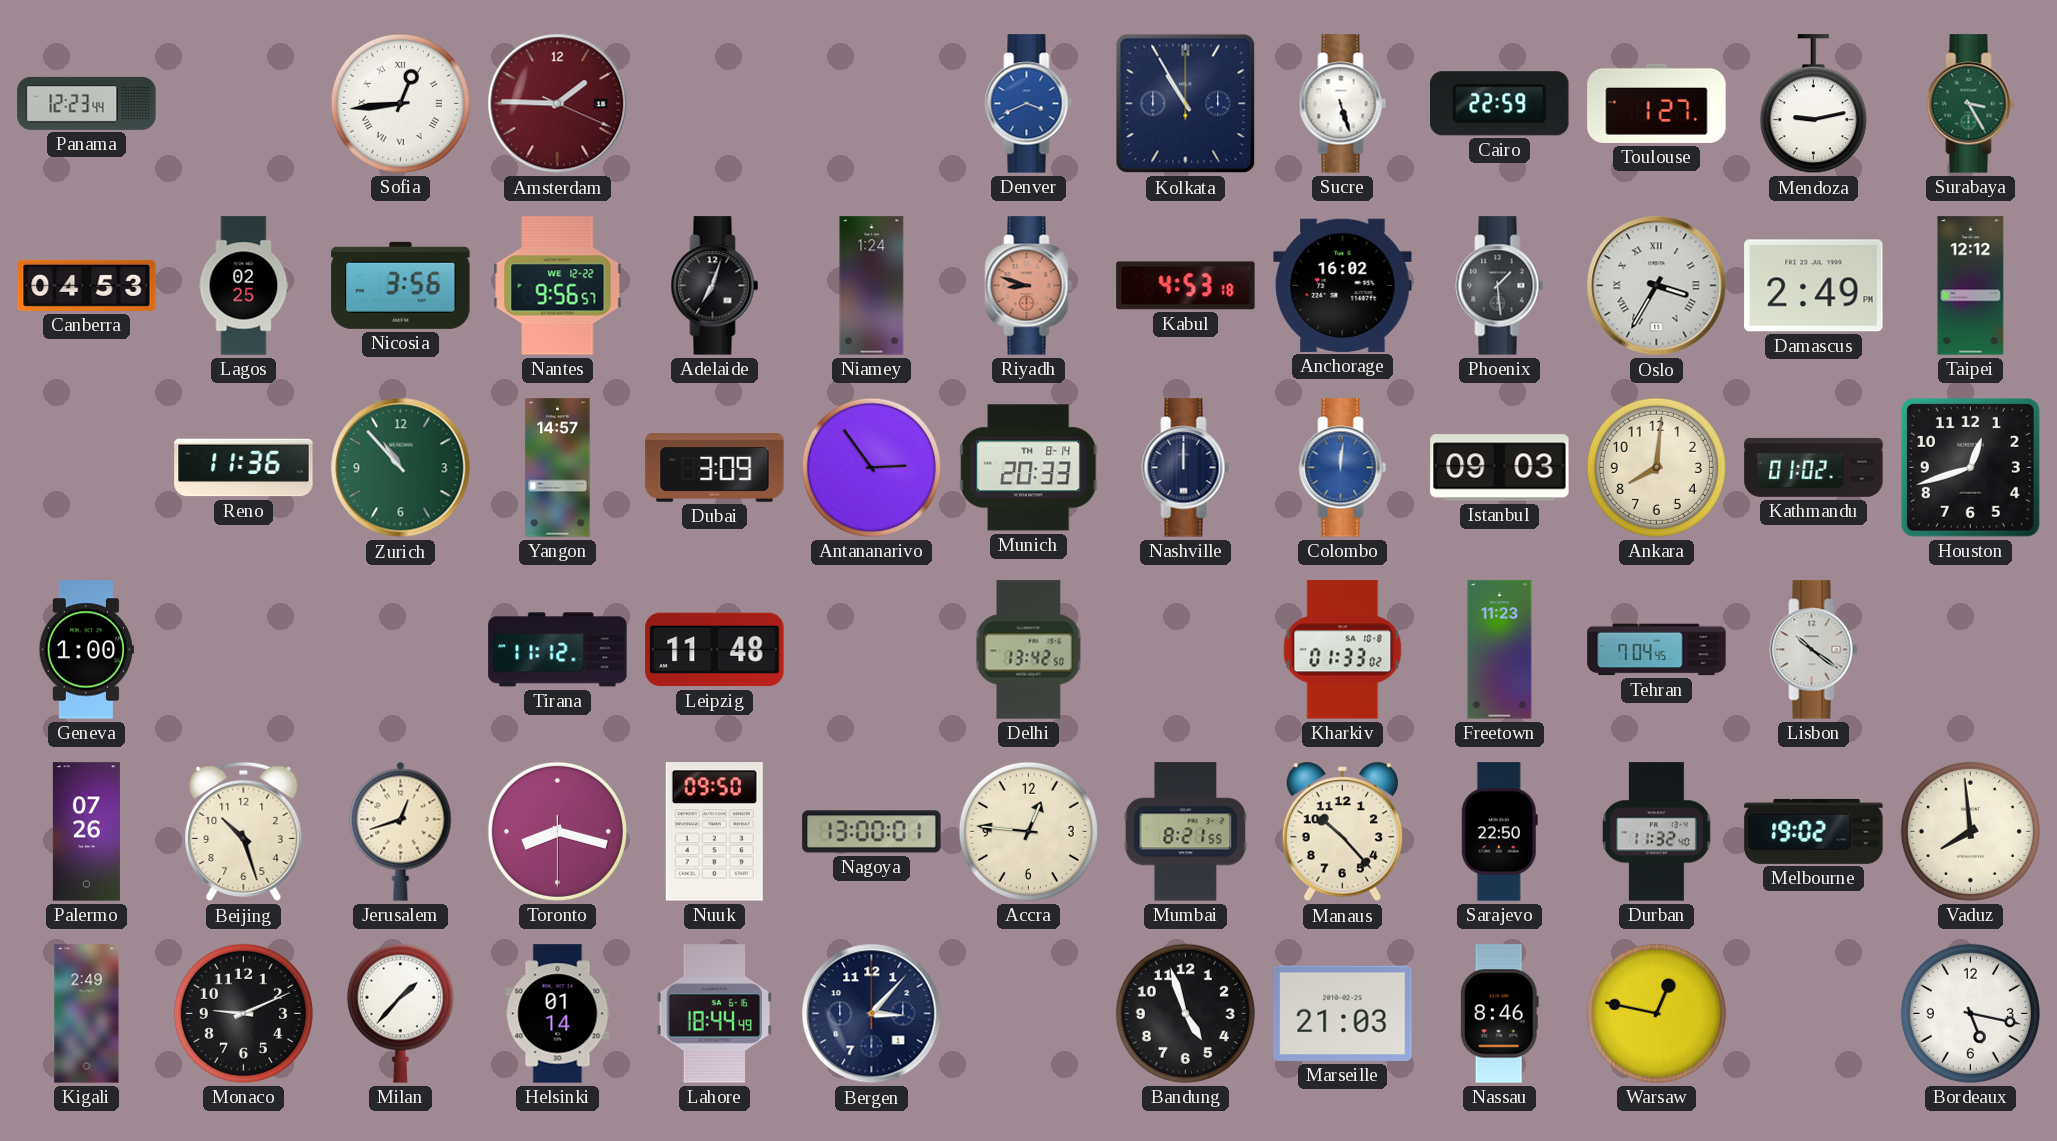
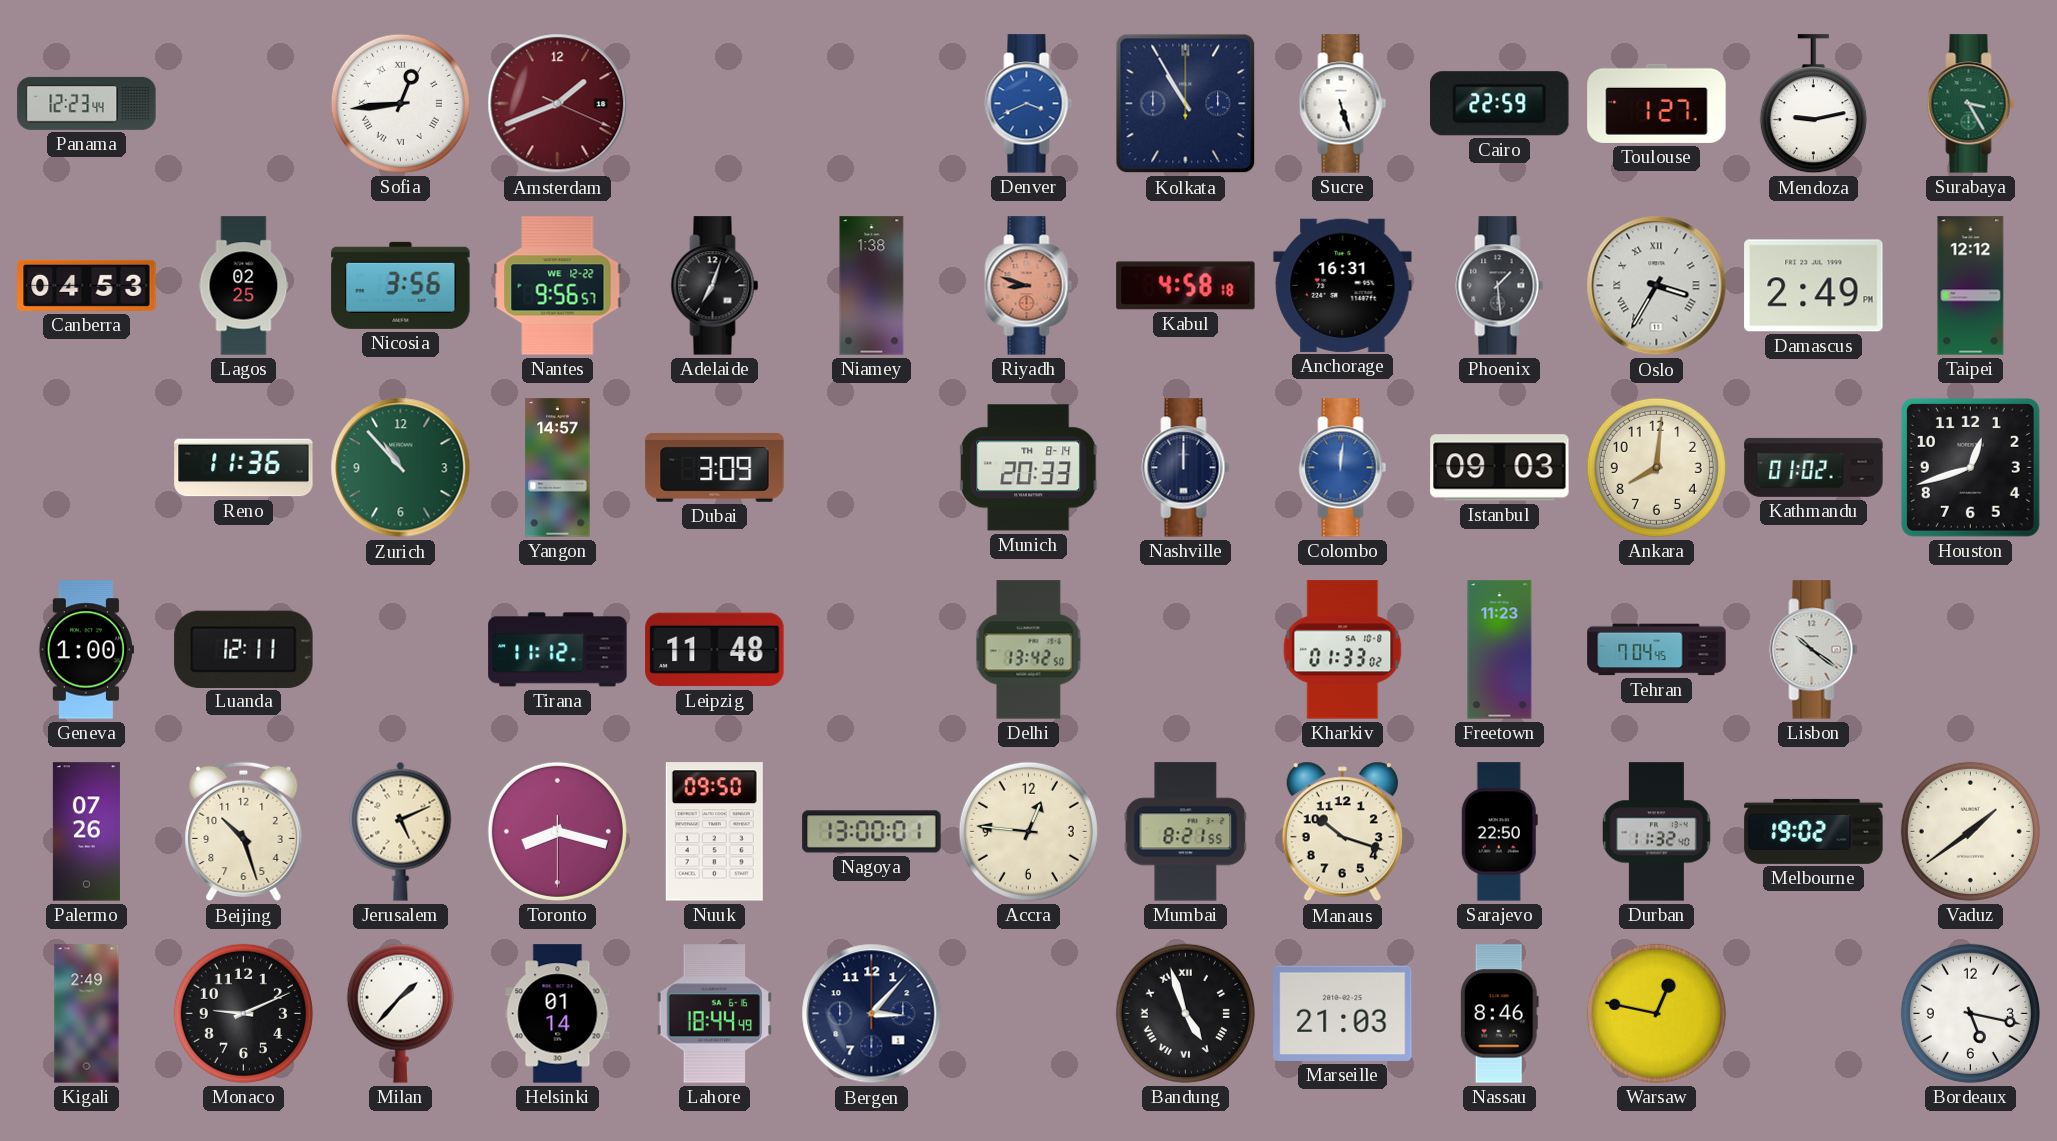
Amsterdam: 1:45 -> 1:41
Niamey: 1:24 -> 1:38
Kabul: 4:53 -> 4:58
Anchorage: 16:02 -> 16:31
Antananarivo: 2:54 -> none
Luanda: none -> 12:11
Jerusalem: 12:42 -> 5:11
Manaus: 10:23 -> 10:18
Vaduz: 7:59 -> 1:39
Bandung numerals: Arabic -> Roman
